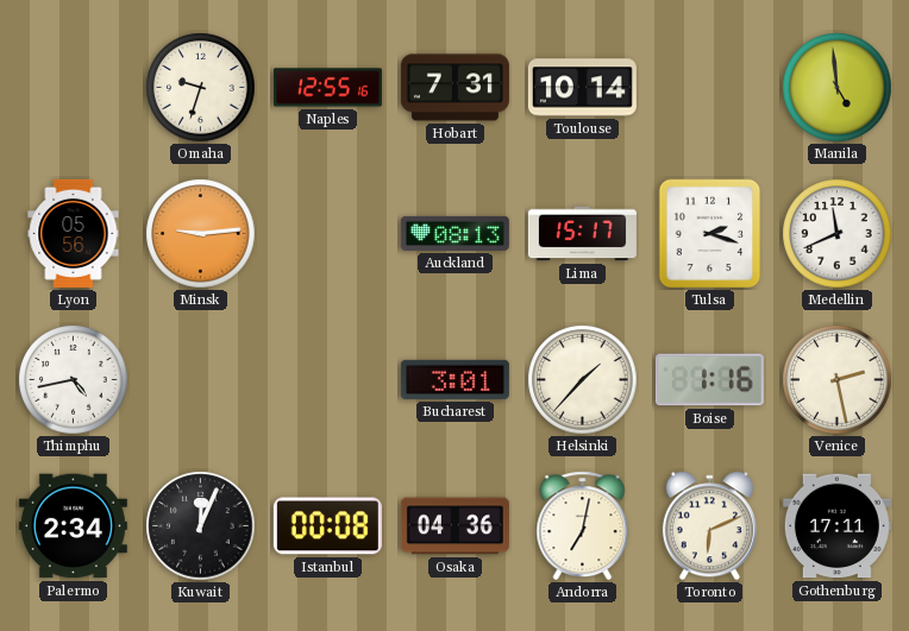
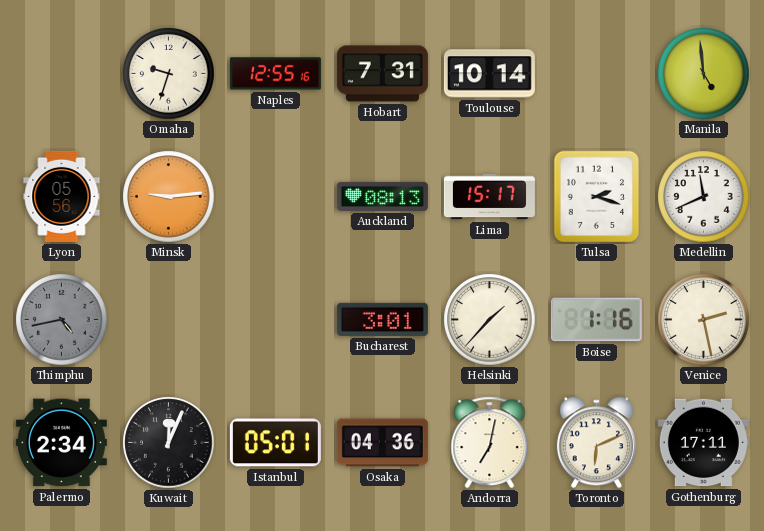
Thimphu dial: white -> grey
Istanbul: 00:08 -> 05:01
